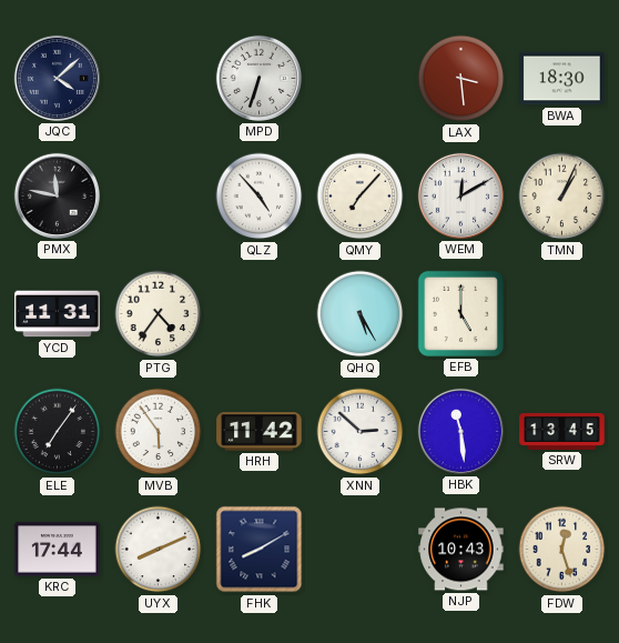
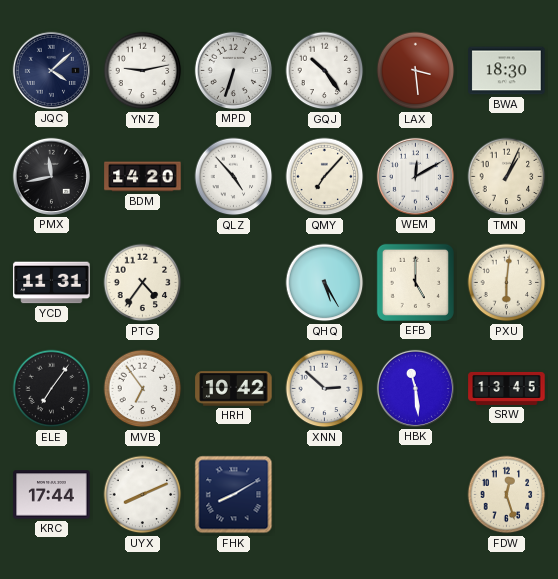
YNZ: none -> 9:13
GQJ: none -> 10:24
PMX: 11:47 -> 11:43
BDM: none -> 14:20
PXU: none -> 6:01
MVB: 5:54 -> 6:54
HRH: 11:42 -> 10:42
NJP: 10:43 -> none
